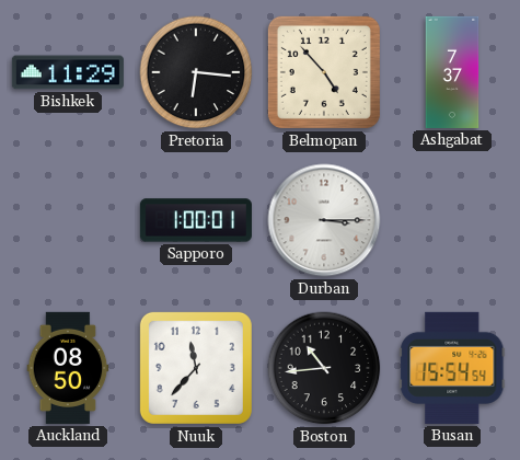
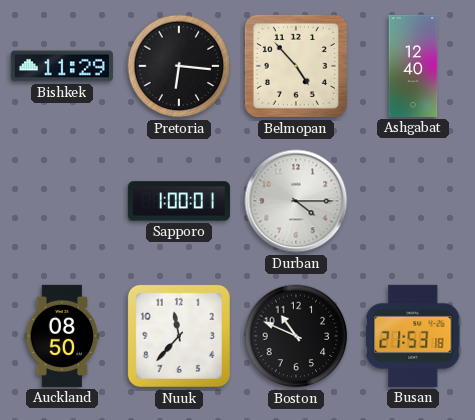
Ashgabat: 7:37 -> 12:40
Durban: 3:15 -> 4:15
Boston: 10:44 -> 10:49
Busan: 15:54 -> 21:53
